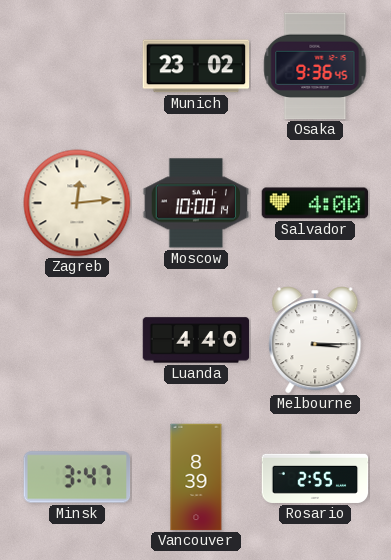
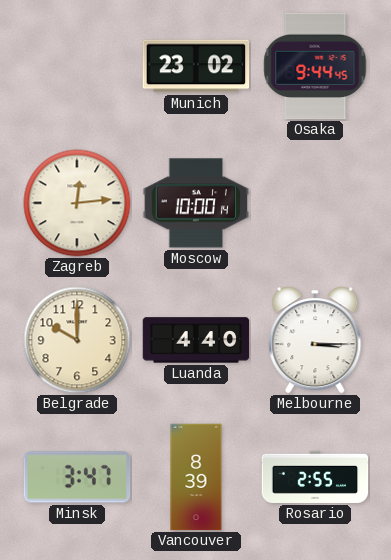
Osaka: 9:36 -> 9:44
Salvador: 4:00 -> none
Belgrade: none -> 10:00
